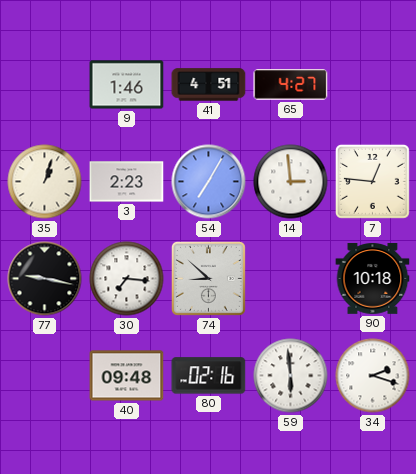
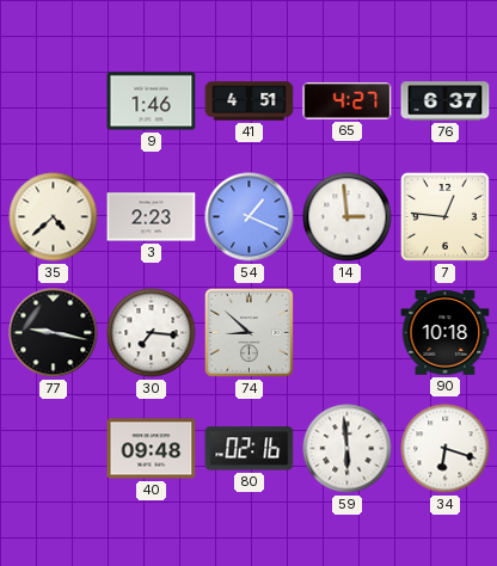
76: none -> 6:37
35: 1:03 -> 4:38
54: 7:05 -> 1:19
34: 2:18 -> 6:18
